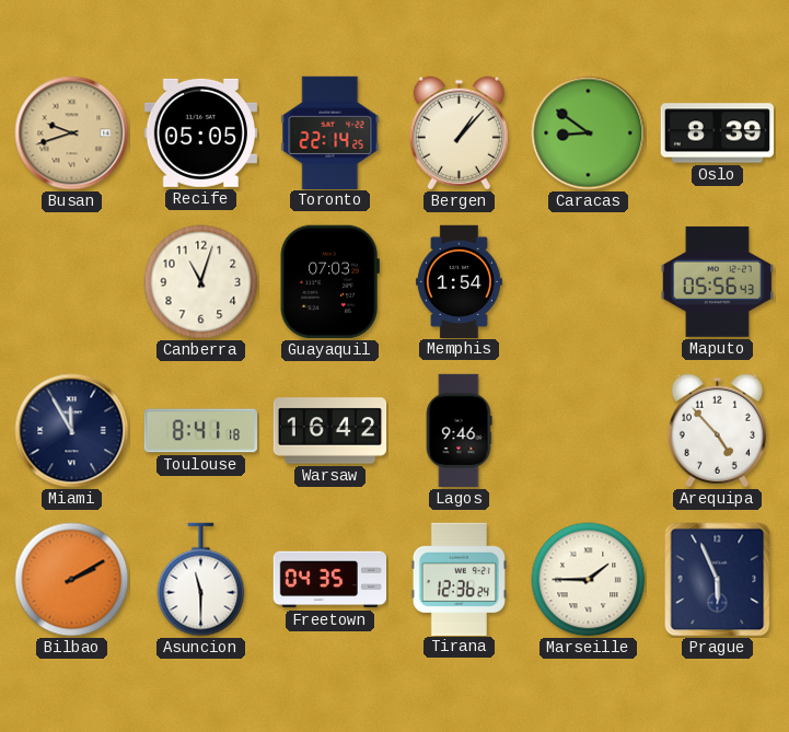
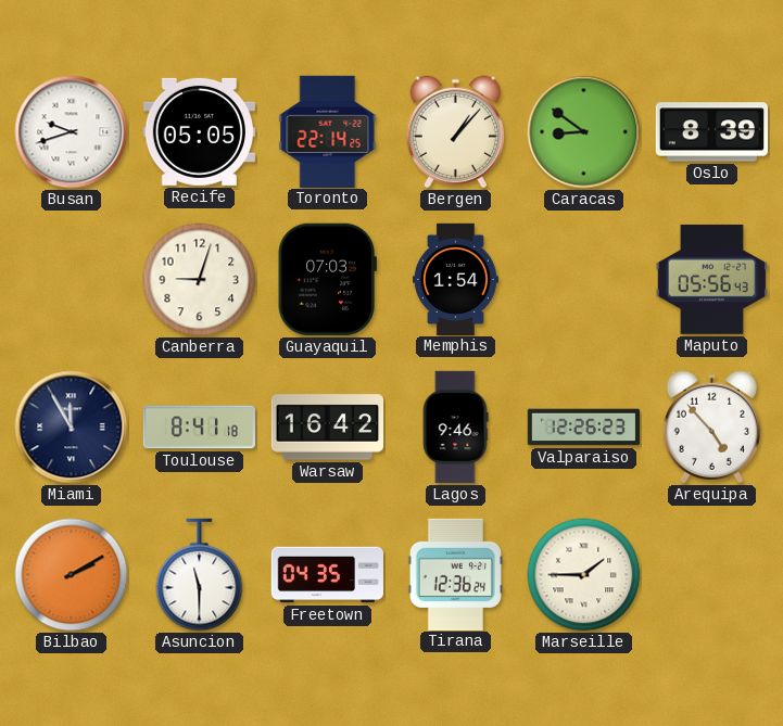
Busan dial: champagne -> white
Canberra: 11:03 -> 9:03
Valparaiso: none -> 12:26
Prague: 5:56 -> none
